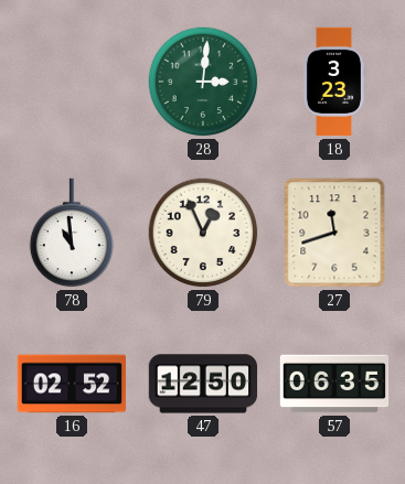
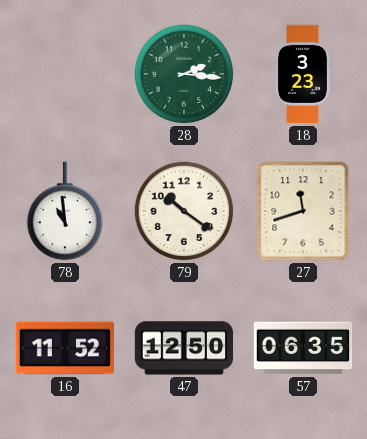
28: 3:01 -> 2:16
79: 12:56 -> 10:21
16: 02:52 -> 11:52
